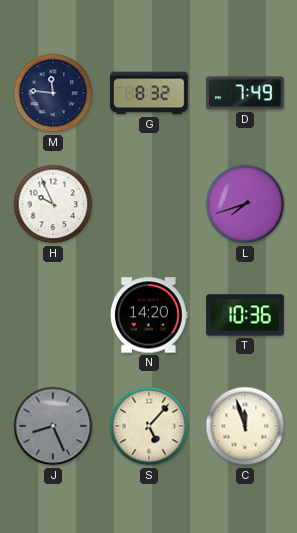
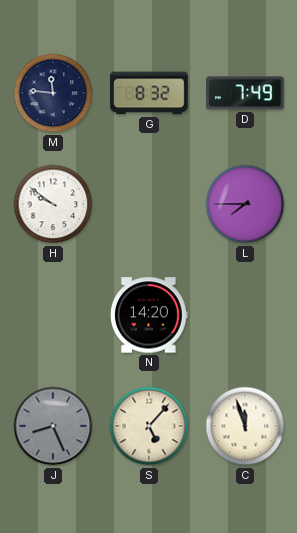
H: 9:56 -> 9:51
L: 7:42 -> 7:45
T: 10:36 -> none
